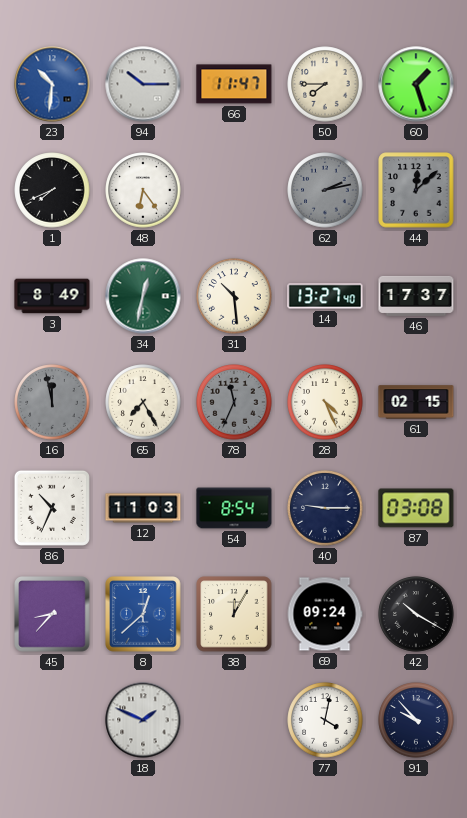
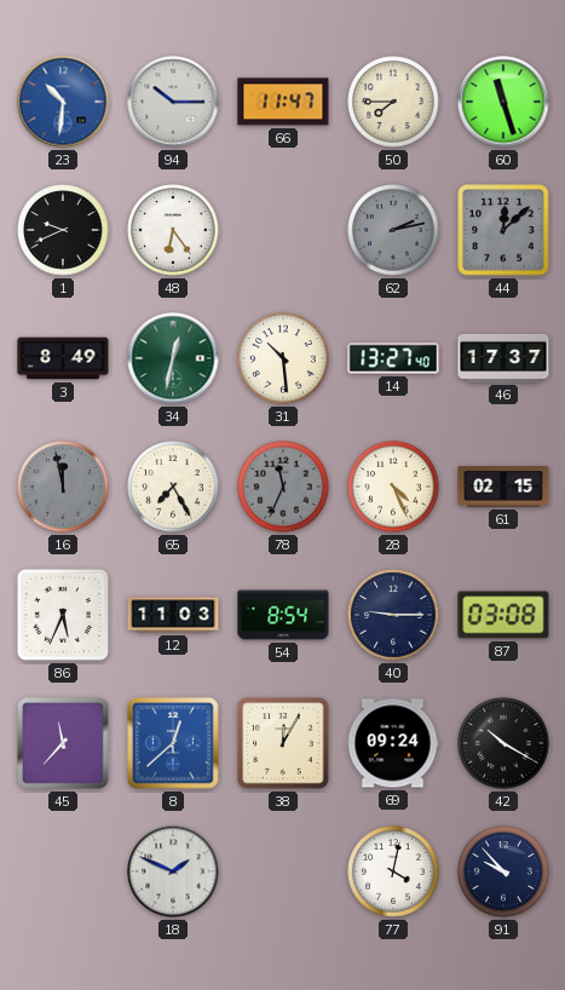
60: 1:27 -> 11:27
1: 7:41 -> 9:41
86: 10:34 -> 5:34
45: 8:37 -> 11:37
